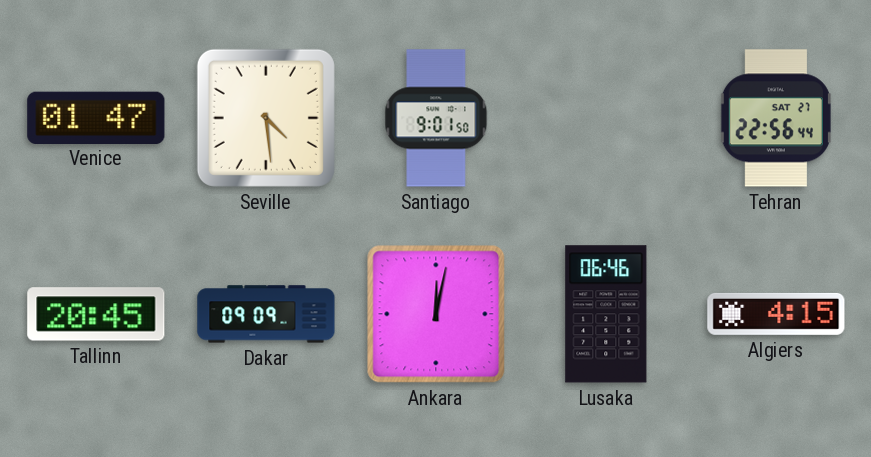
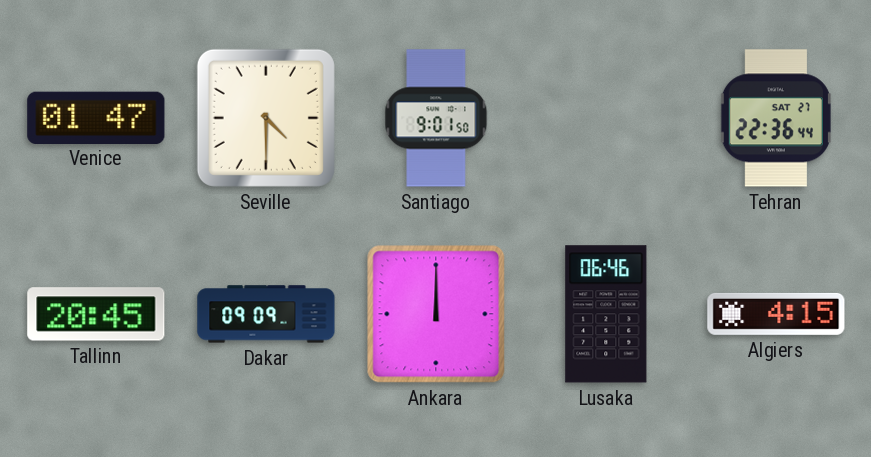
Seville: 4:29 -> 4:30
Tehran: 22:56 -> 22:36
Ankara: 12:02 -> 12:00
